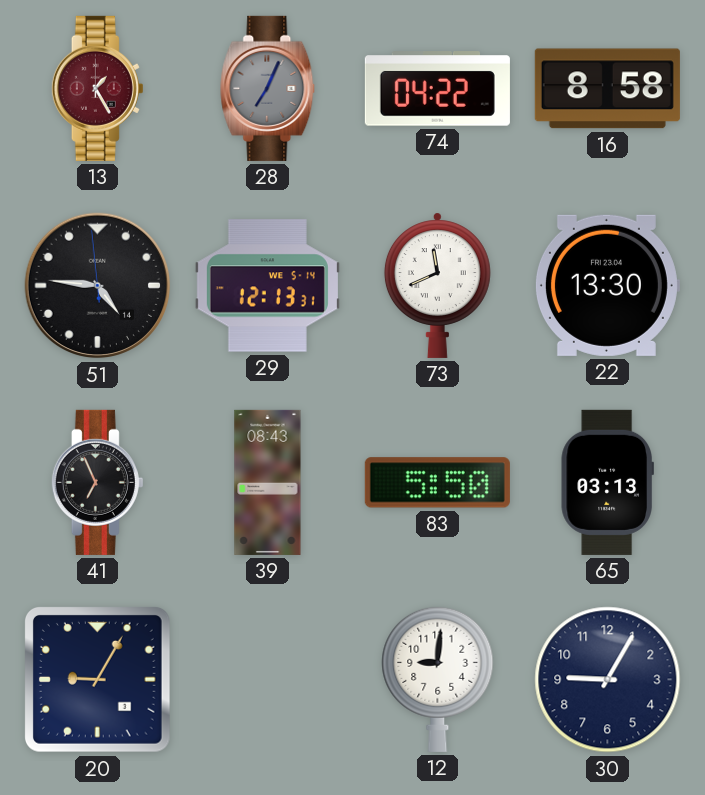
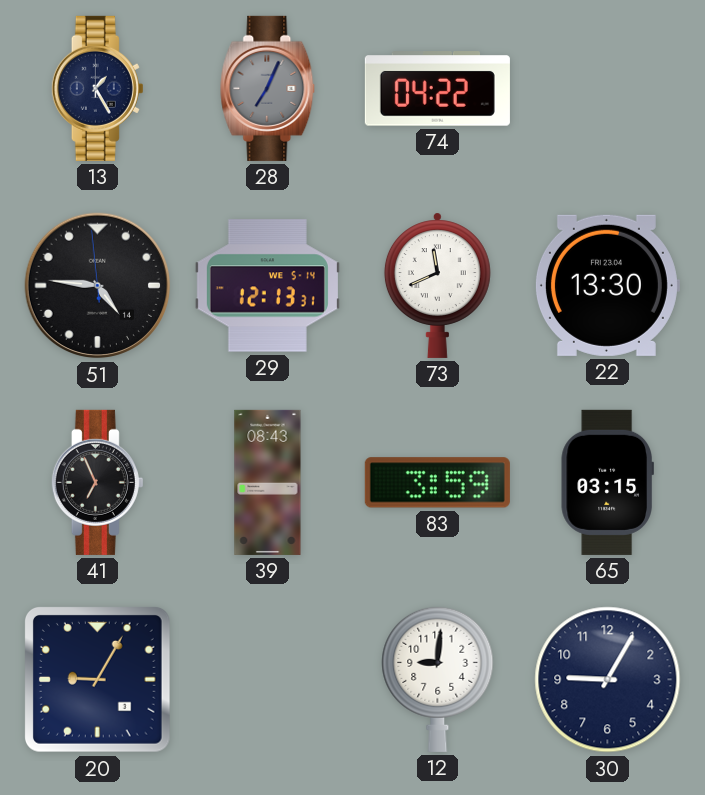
13 dial: burgundy -> navy
16: 8:58 -> none
83: 5:50 -> 3:59
65: 03:13 -> 03:15
